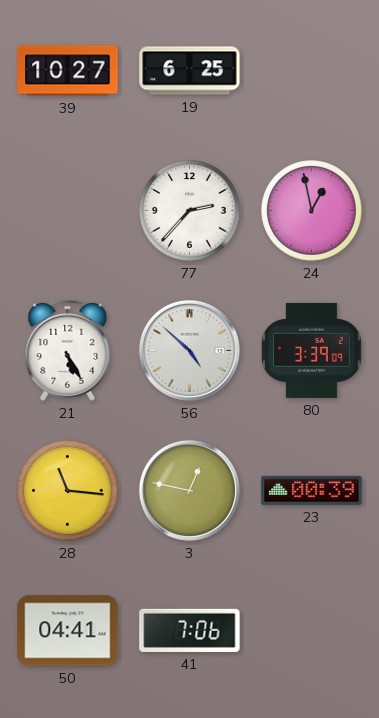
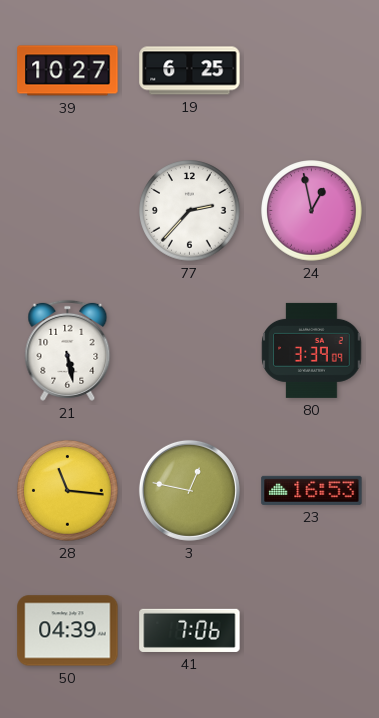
21: 5:25 -> 5:28
56: 4:52 -> none
23: 00:39 -> 16:53
50: 04:41 -> 04:39
